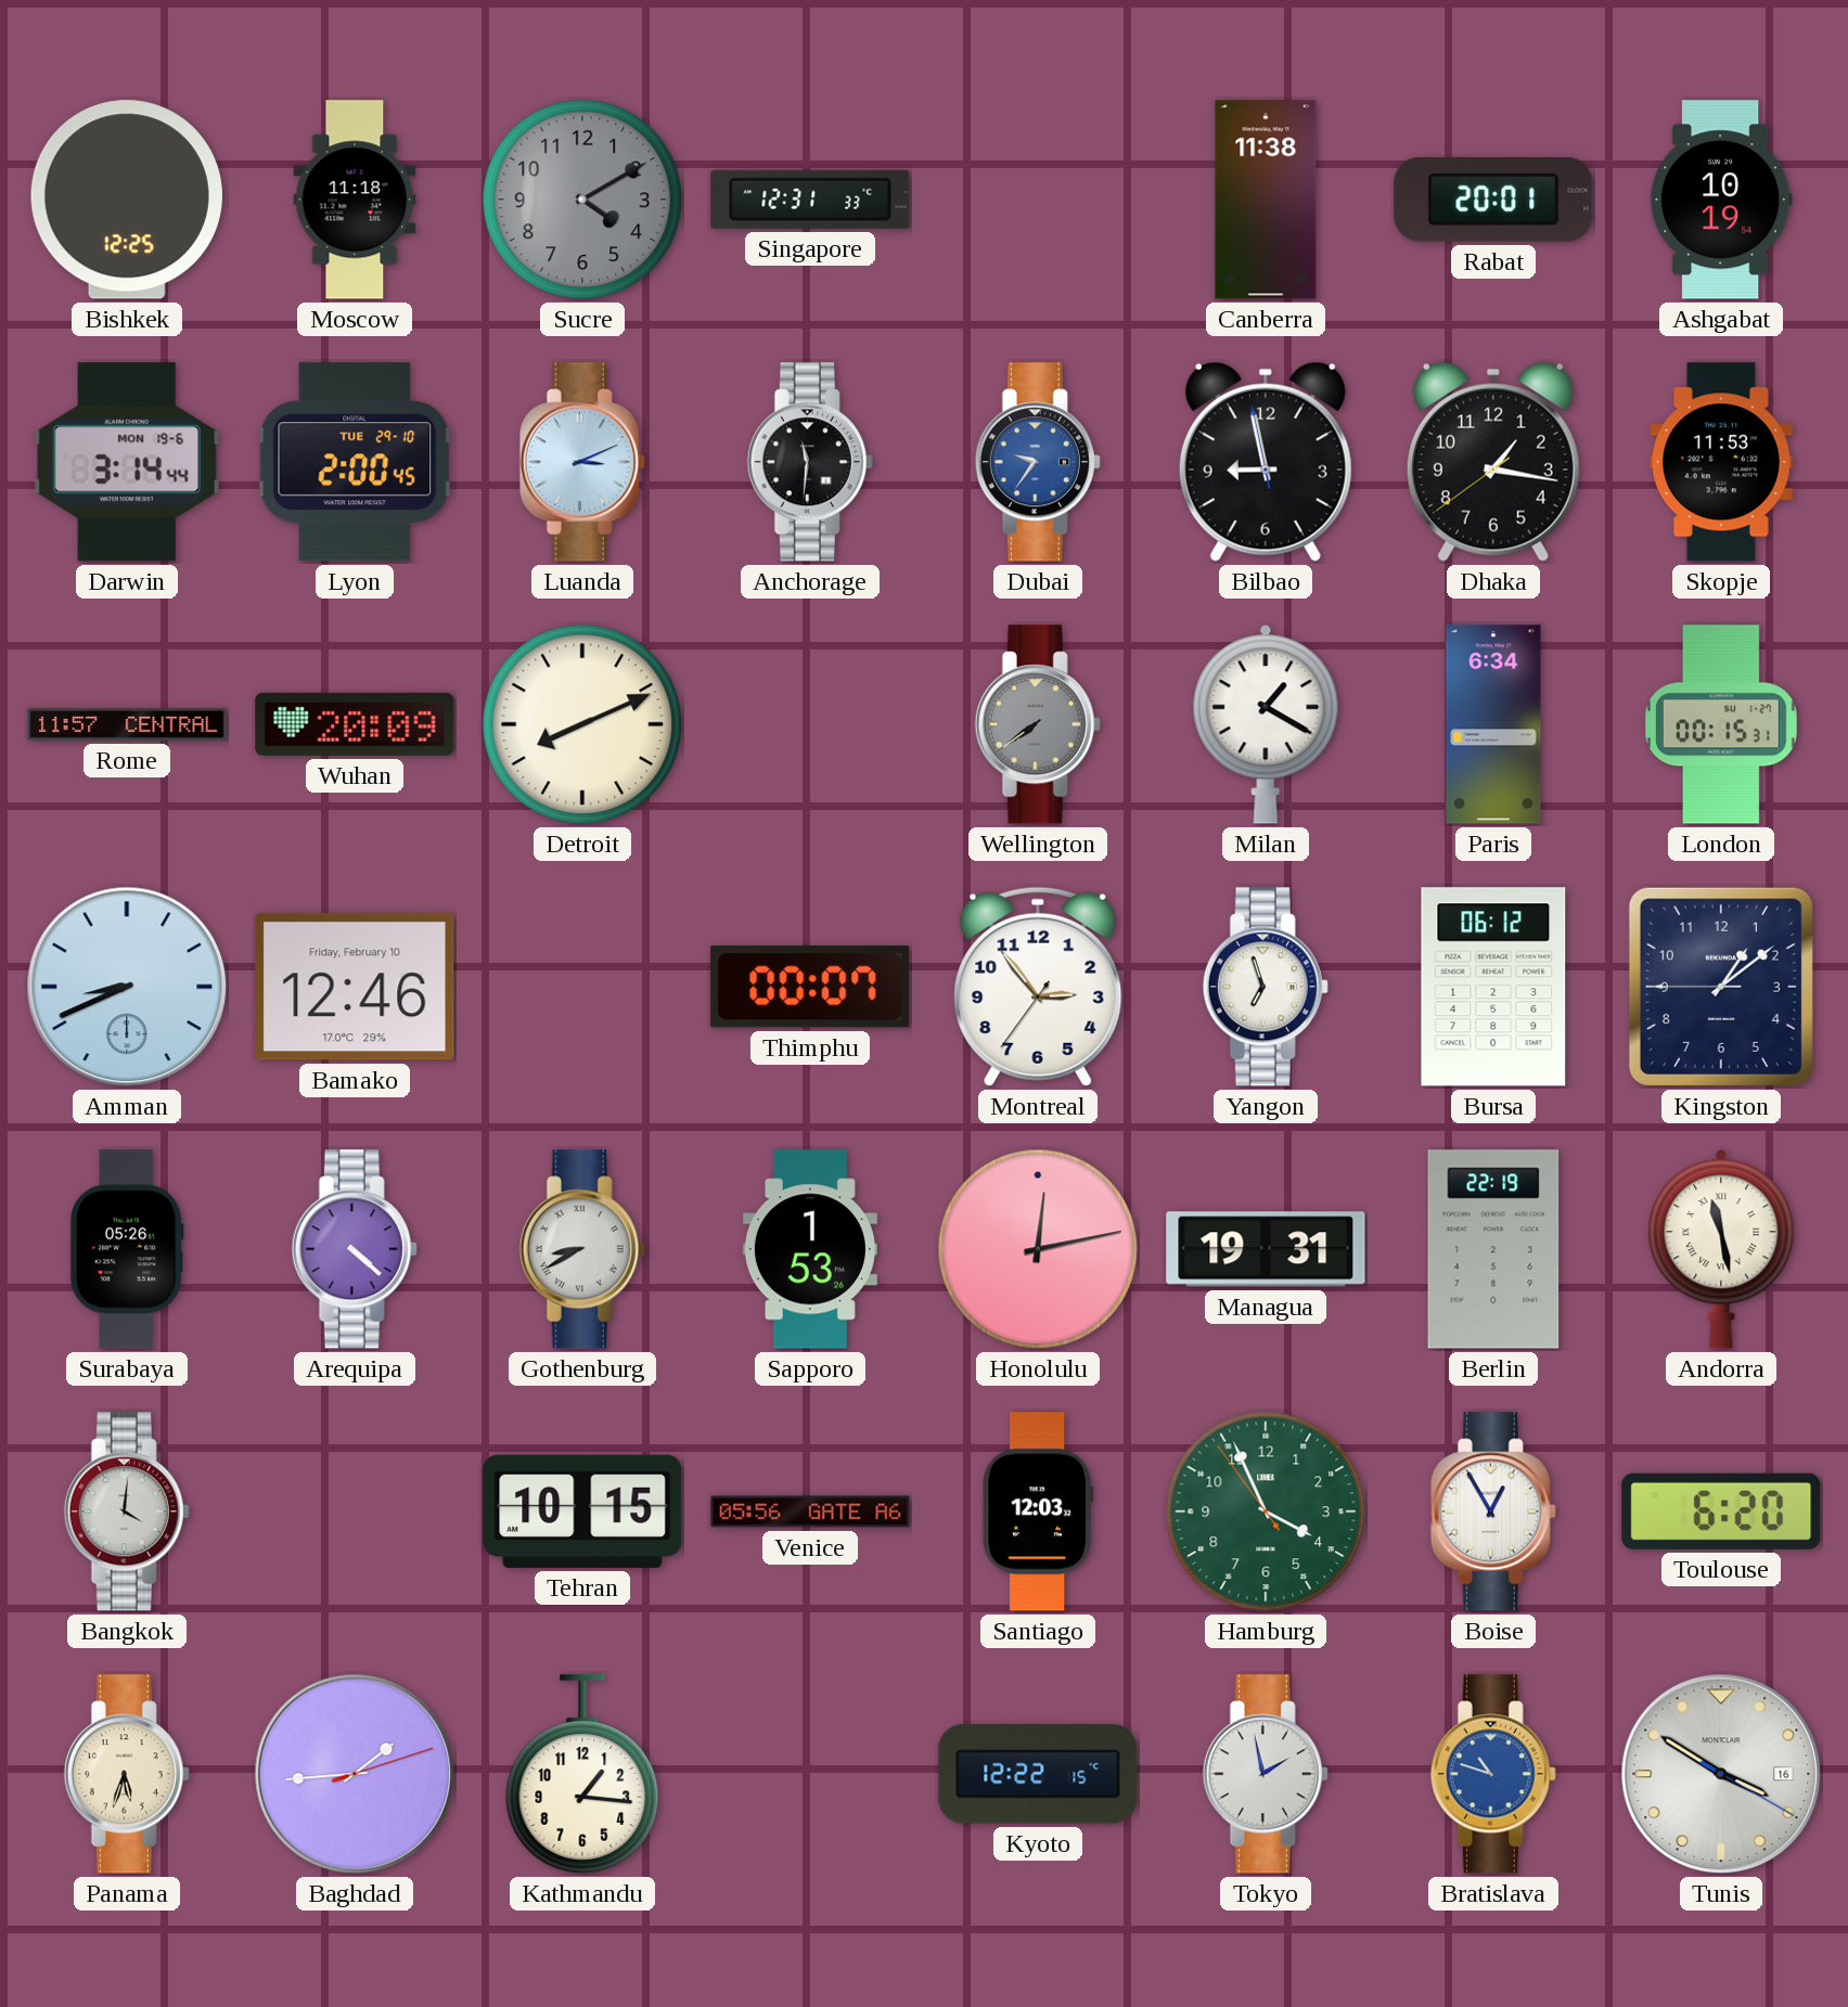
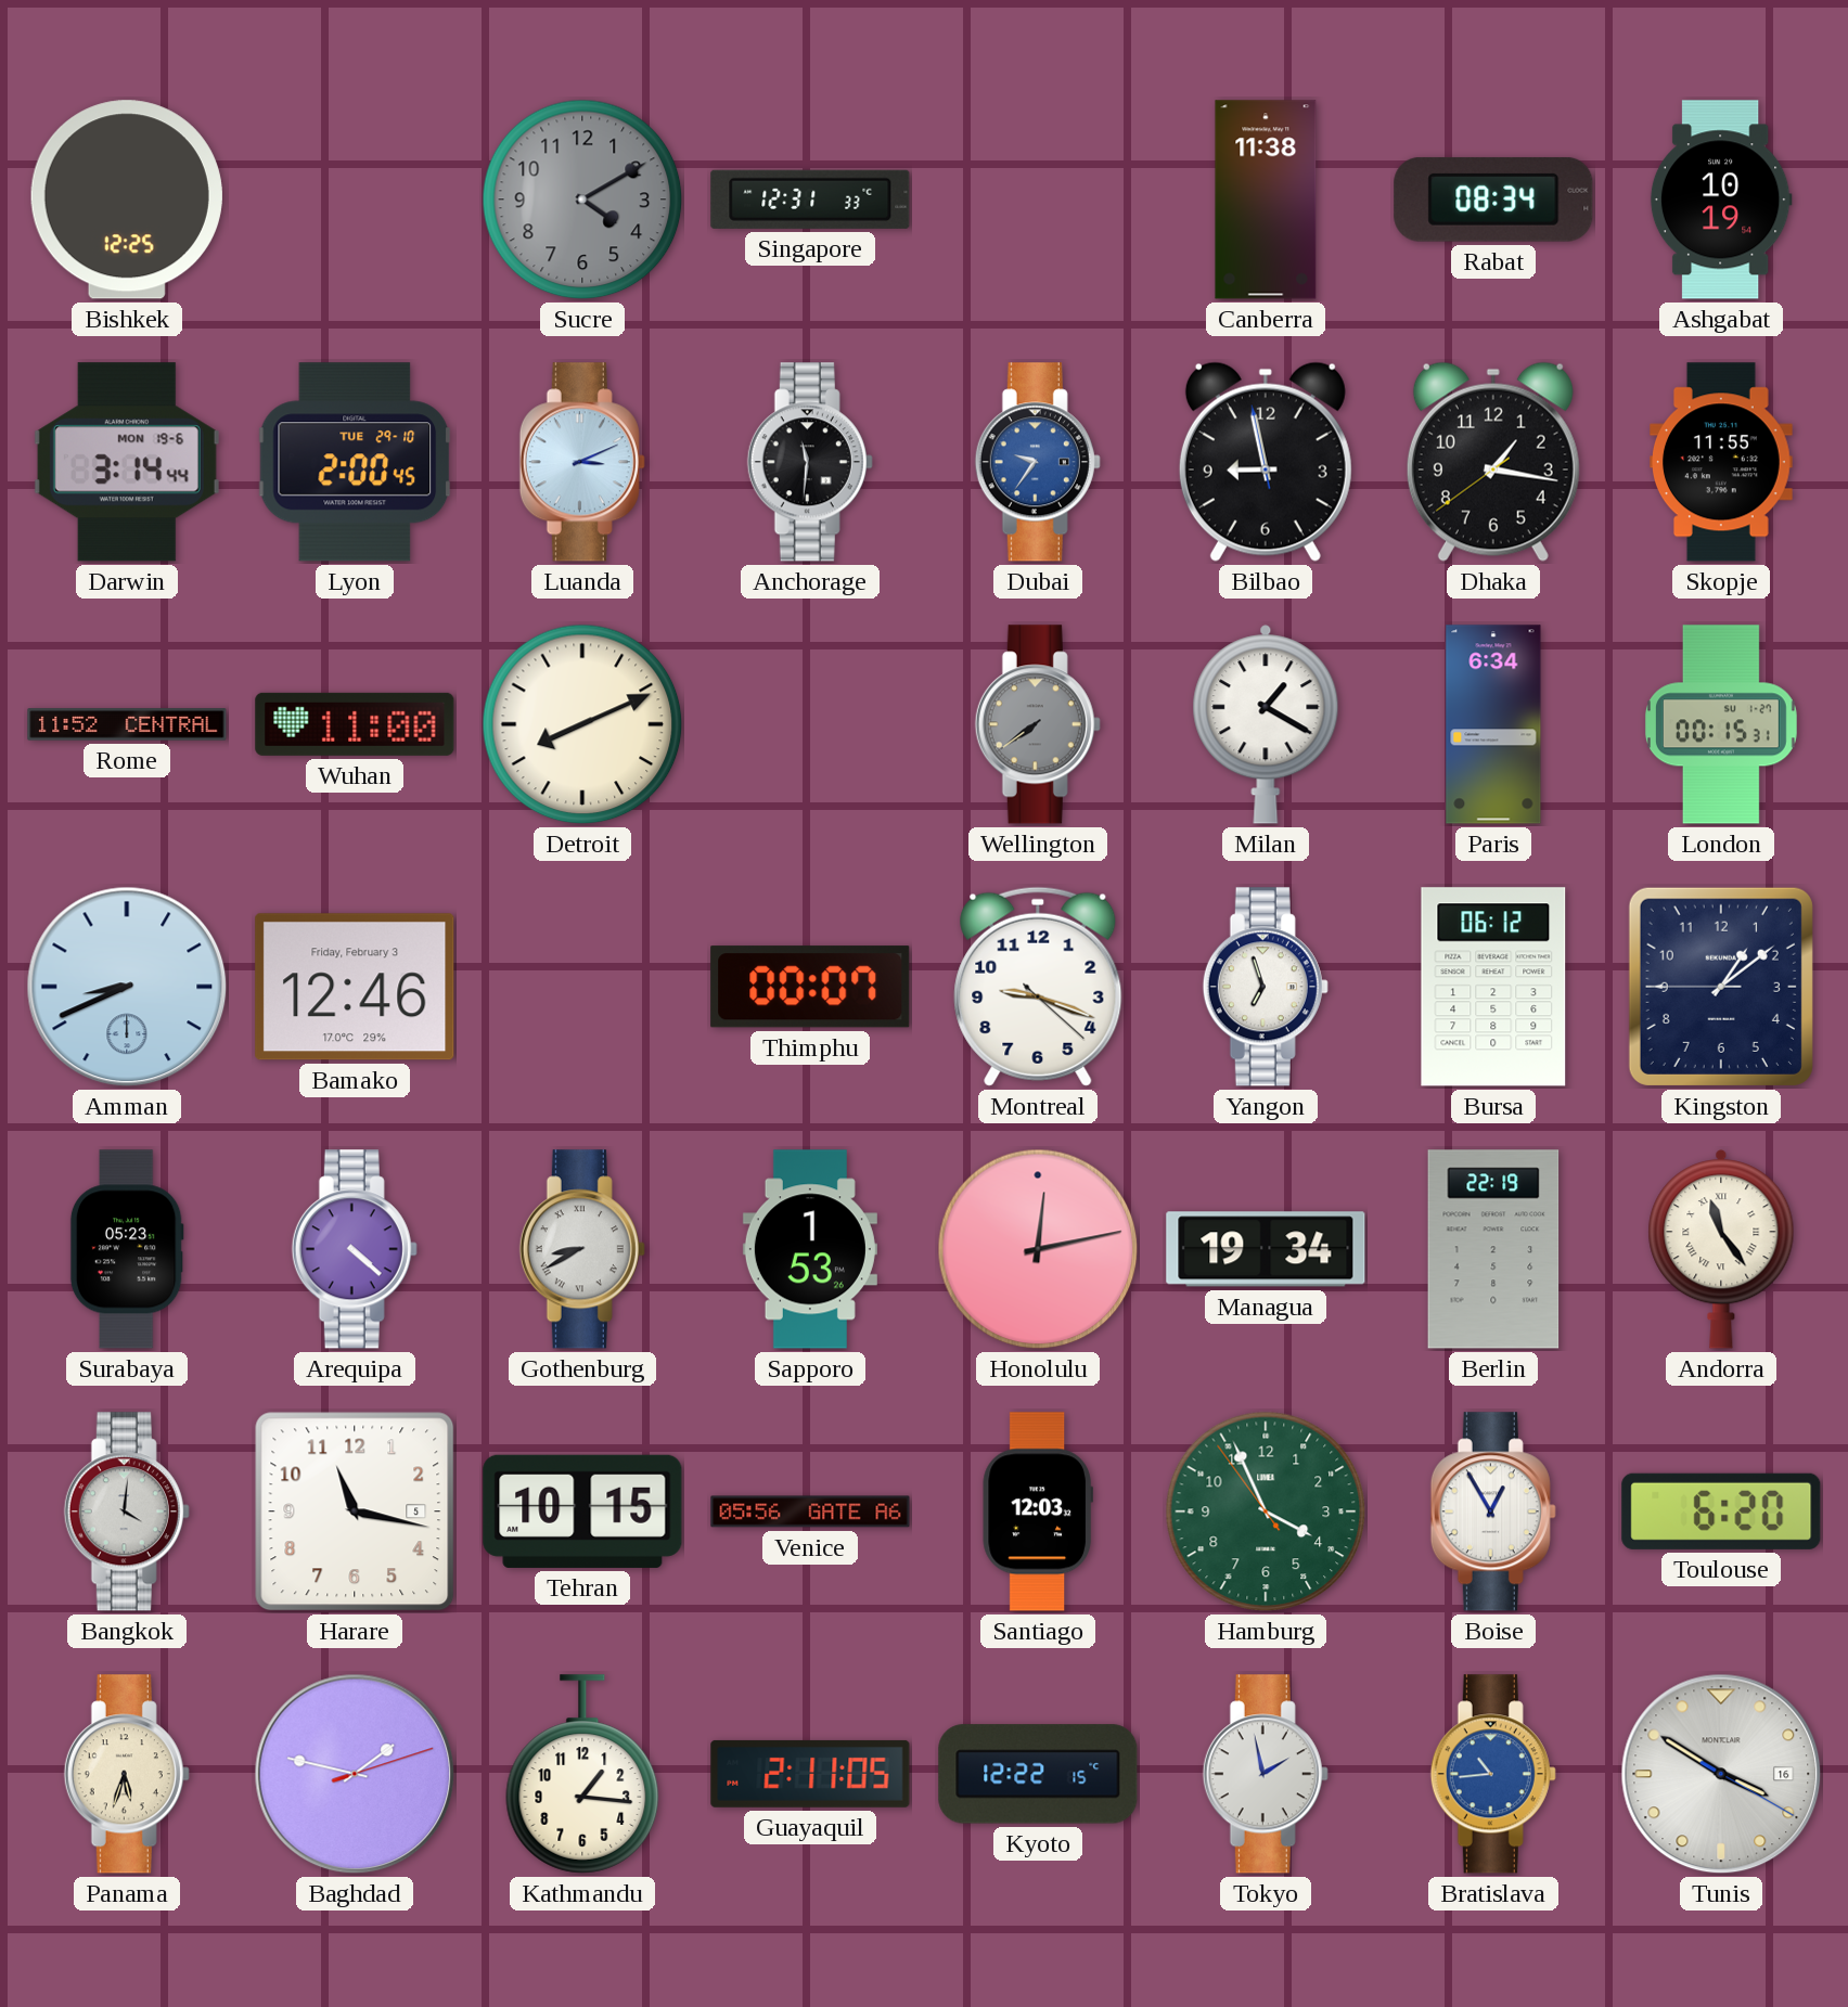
Moscow: 11:18 -> none
Rabat: 20:01 -> 08:34
Skopje: 11:53 -> 11:55
Rome: 11:57 -> 11:52
Wuhan: 20:09 -> 11:00
Bamako date: Friday, February 10 -> Friday, February 3
Montreal: 2:53 -> 9:18
Surabaya: 05:26 -> 05:23
Managua: 19:31 -> 19:34
Andorra: 11:28 -> 11:24
Harare: none -> 11:17
Baghdad: 1:44 -> 1:47
Guayaquil: none -> 2:11
Bratislava: 10:48 -> 10:44
